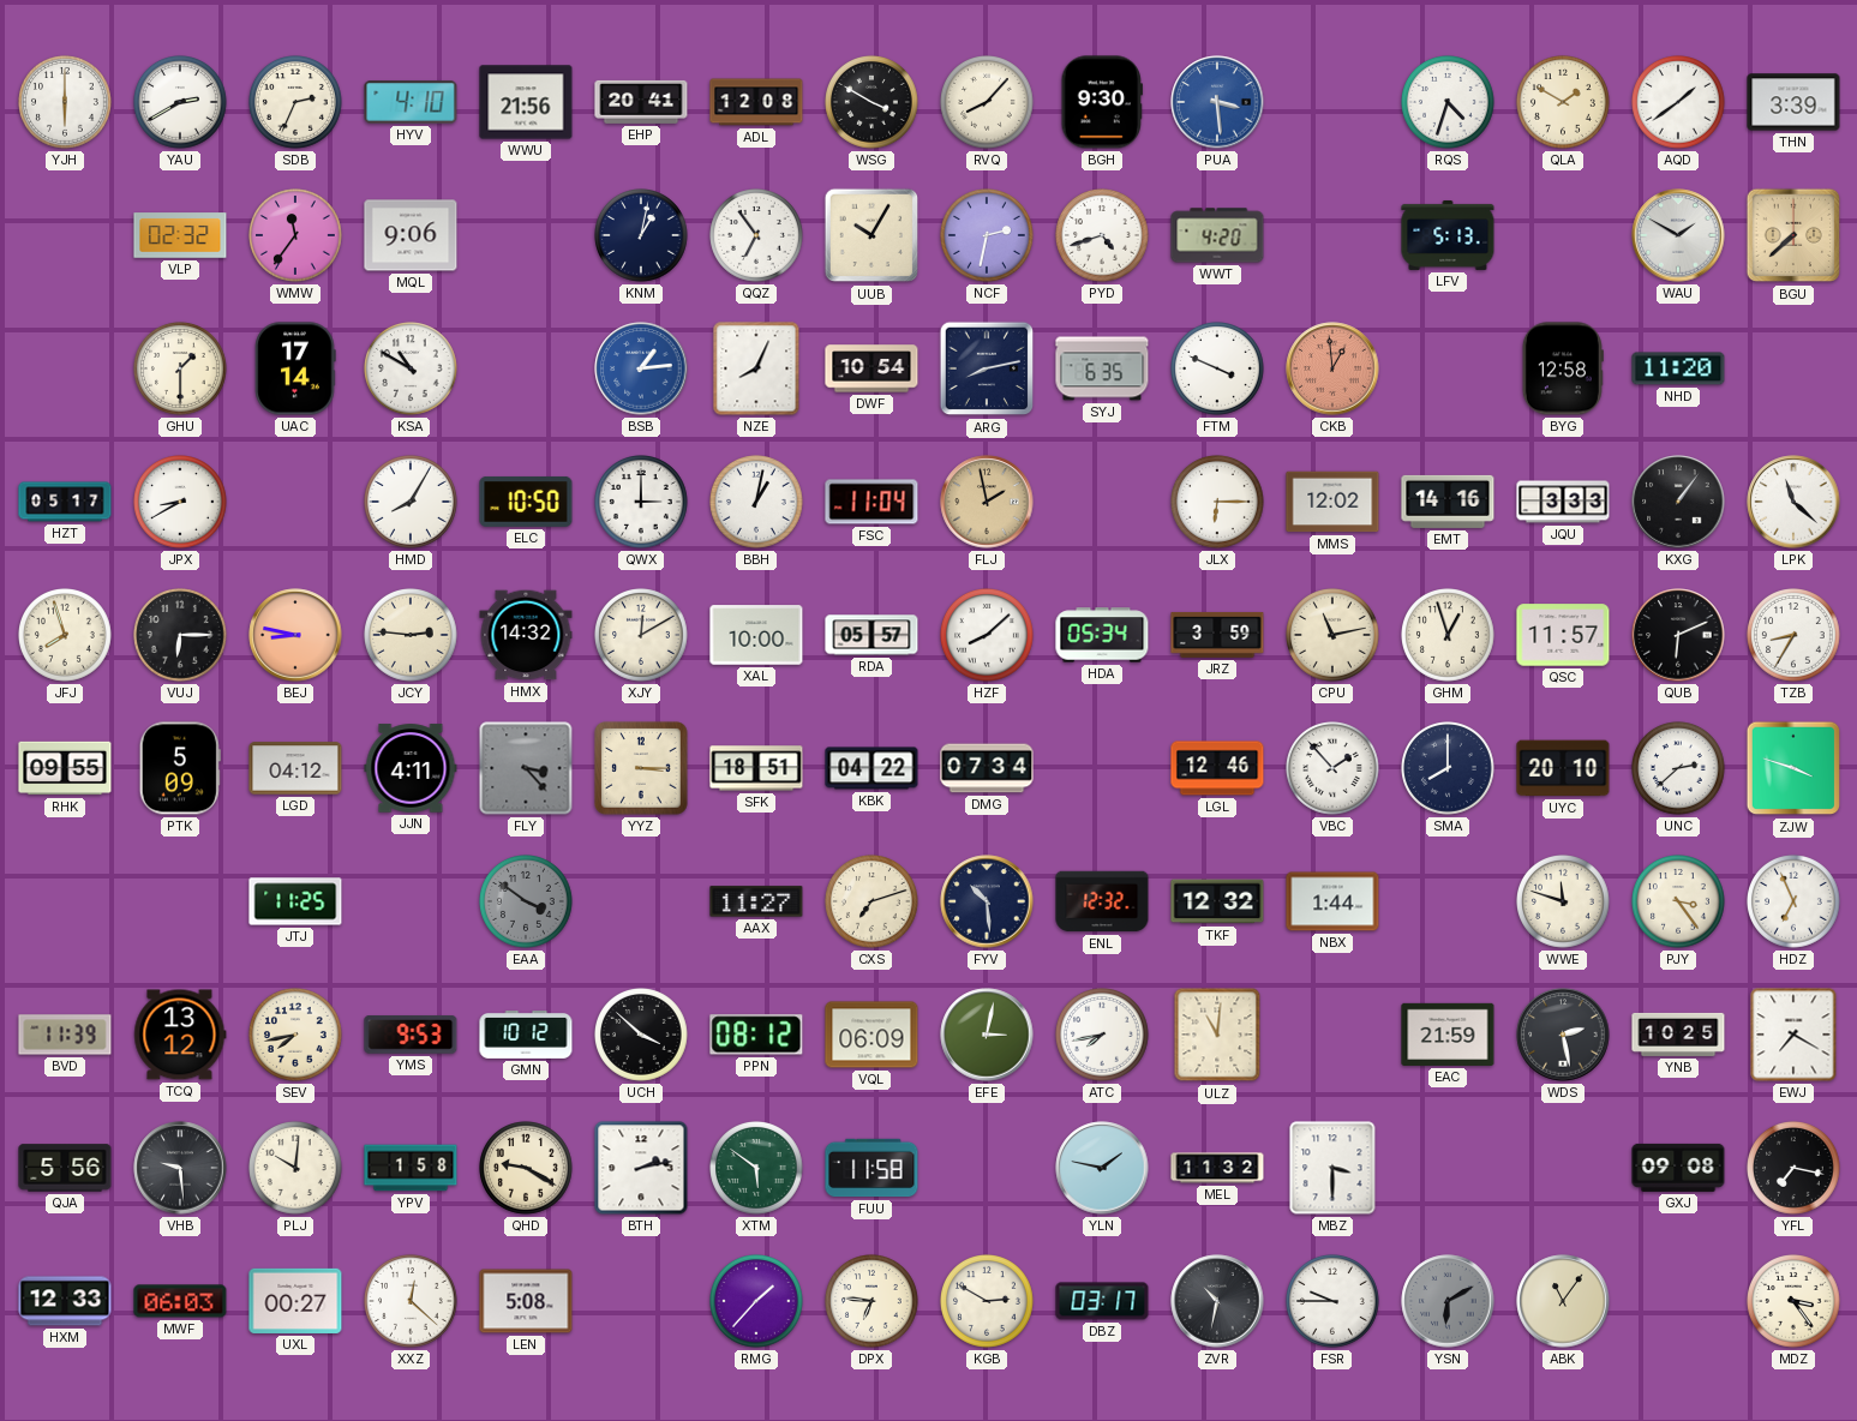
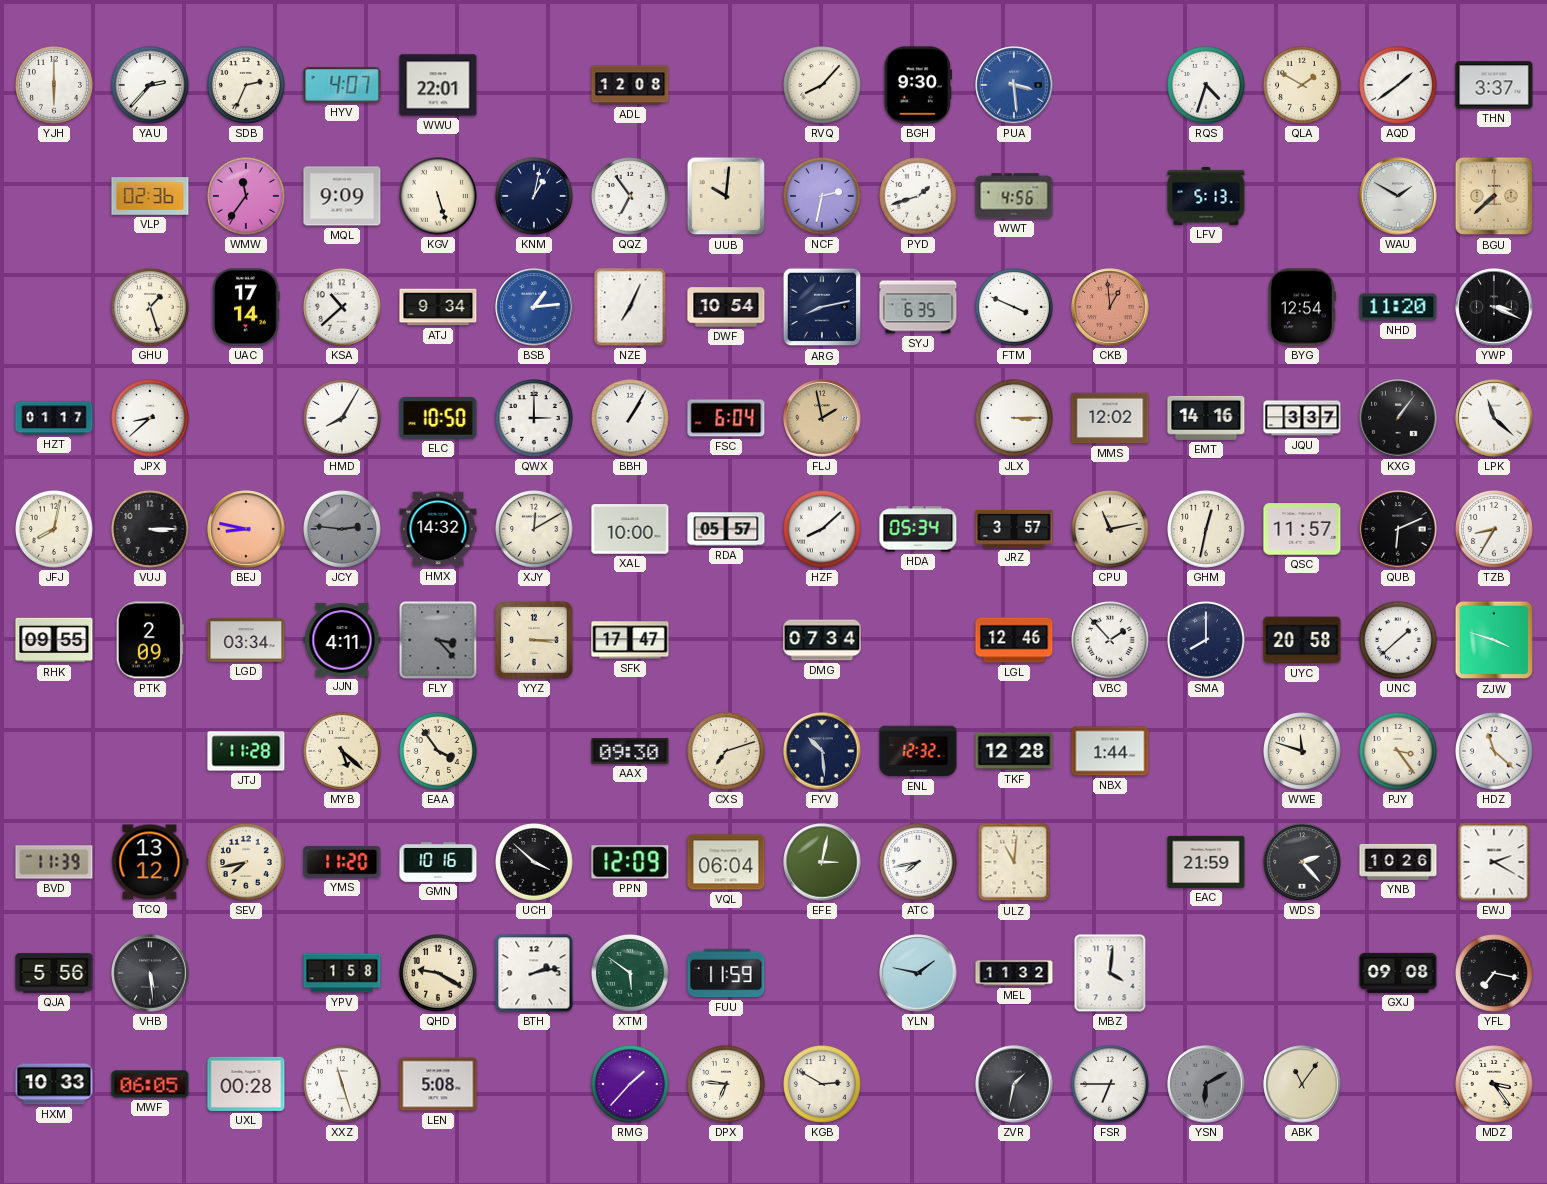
YAU: 2:40 -> 2:37
HYV: 4:10 -> 4:07
WWU: 21:56 -> 22:01
EHP: 20:41 -> none
WSG: 3:50 -> none
THN: 3:39 -> 3:37
VLP: 02:32 -> 02:36
MQL: 9:06 -> 9:09
KGV: none -> 5:27
UUB: 10:05 -> 10:01
PYD: 4:42 -> 1:42
WWT: 4:20 -> 4:56
GHU: 1:30 -> 1:27
KSA: 10:50 -> 10:38
ATJ: none -> 9:34
NZE: 8:04 -> 7:04
BYG: 12:58 -> 12:54
YWP: none -> 3:19
HZT: 05:17 -> 01:17
JPX: 8:40 -> 8:38
BBH: 1:02 -> 1:05
FSC: 11:04 -> 6:04
JLX: 6:15 -> 3:15
JQU: 3:33 -> 3:37
JFJ: 7:57 -> 8:02
VUJ: 6:15 -> 3:15
JCY dial: cream -> grey
JRZ: 3:59 -> 3:57
GHM: 12:57 -> 12:32
PTK: 5:09 -> 2:09
LGD: 04:12 -> 03:34
SFK: 18:51 -> 17:47
KBK: 04:22 -> none
UYC: 20:10 -> 20:58
UNC: 2:38 -> 1:38
JTJ: 11:25 -> 11:28
MYB: none -> 5:22
EAA: 3:51 -> 3:54
EAA dial: grey -> cream
AAX: 11:27 -> 09:30
TKF: 12:32 -> 12:28
HDZ: 6:56 -> 11:22
YMS: 9:53 -> 11:20
GMN: 10:12 -> 10:16
PPN: 08:12 -> 12:09
VQL: 06:09 -> 06:04
WDS: 2:28 -> 2:23
YNB: 10:25 -> 10:26
EWJ: 7:20 -> 2:20
VHB: 9:29 -> 5:29
PLJ: 10:01 -> none
FUU: 11:58 -> 11:59
MBZ: 3:30 -> 4:01
HXM: 12:33 -> 10:33
MWF: 06:03 -> 06:05
UXL: 00:27 -> 00:28
XXZ: 12:22 -> 11:27
DBZ: 03:17 -> none
ZVR: 10:32 -> 1:32
FSR: 9:45 -> 6:45
